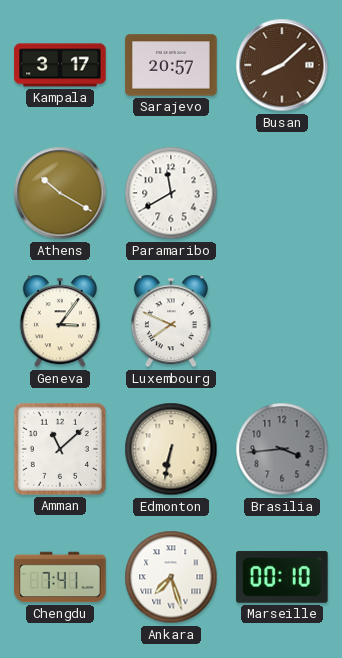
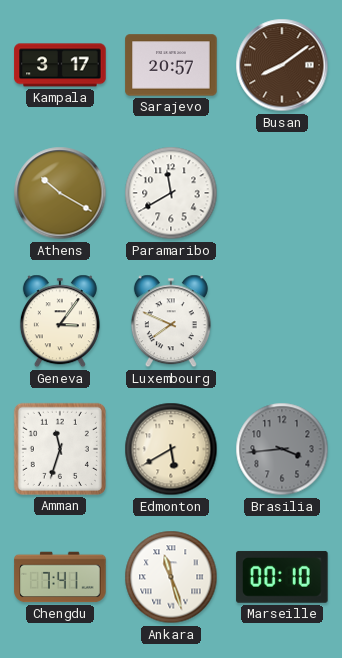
Busan: 8:08 -> 8:09
Amman: 11:08 -> 11:33
Edmonton: 6:32 -> 5:40
Ankara: 7:27 -> 11:27
